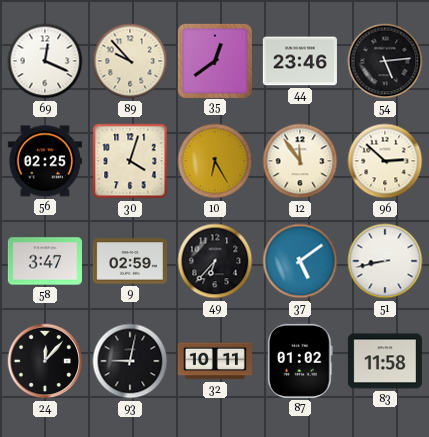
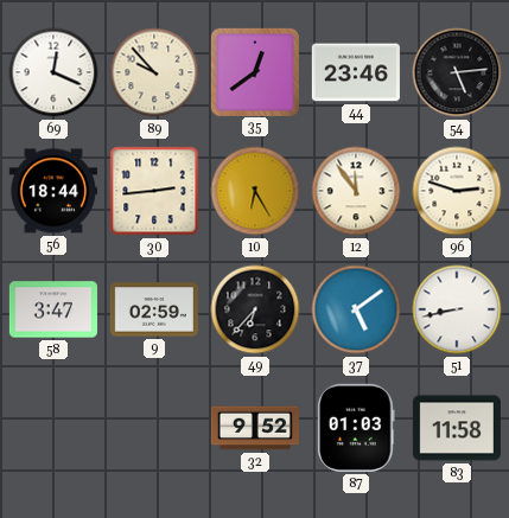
56: 02:25 -> 18:44
30: 4:03 -> 2:44
96: 2:52 -> 2:48
24: 12:07 -> none
93: 9:02 -> none
32: 10:11 -> 9:52
87: 01:02 -> 01:03
